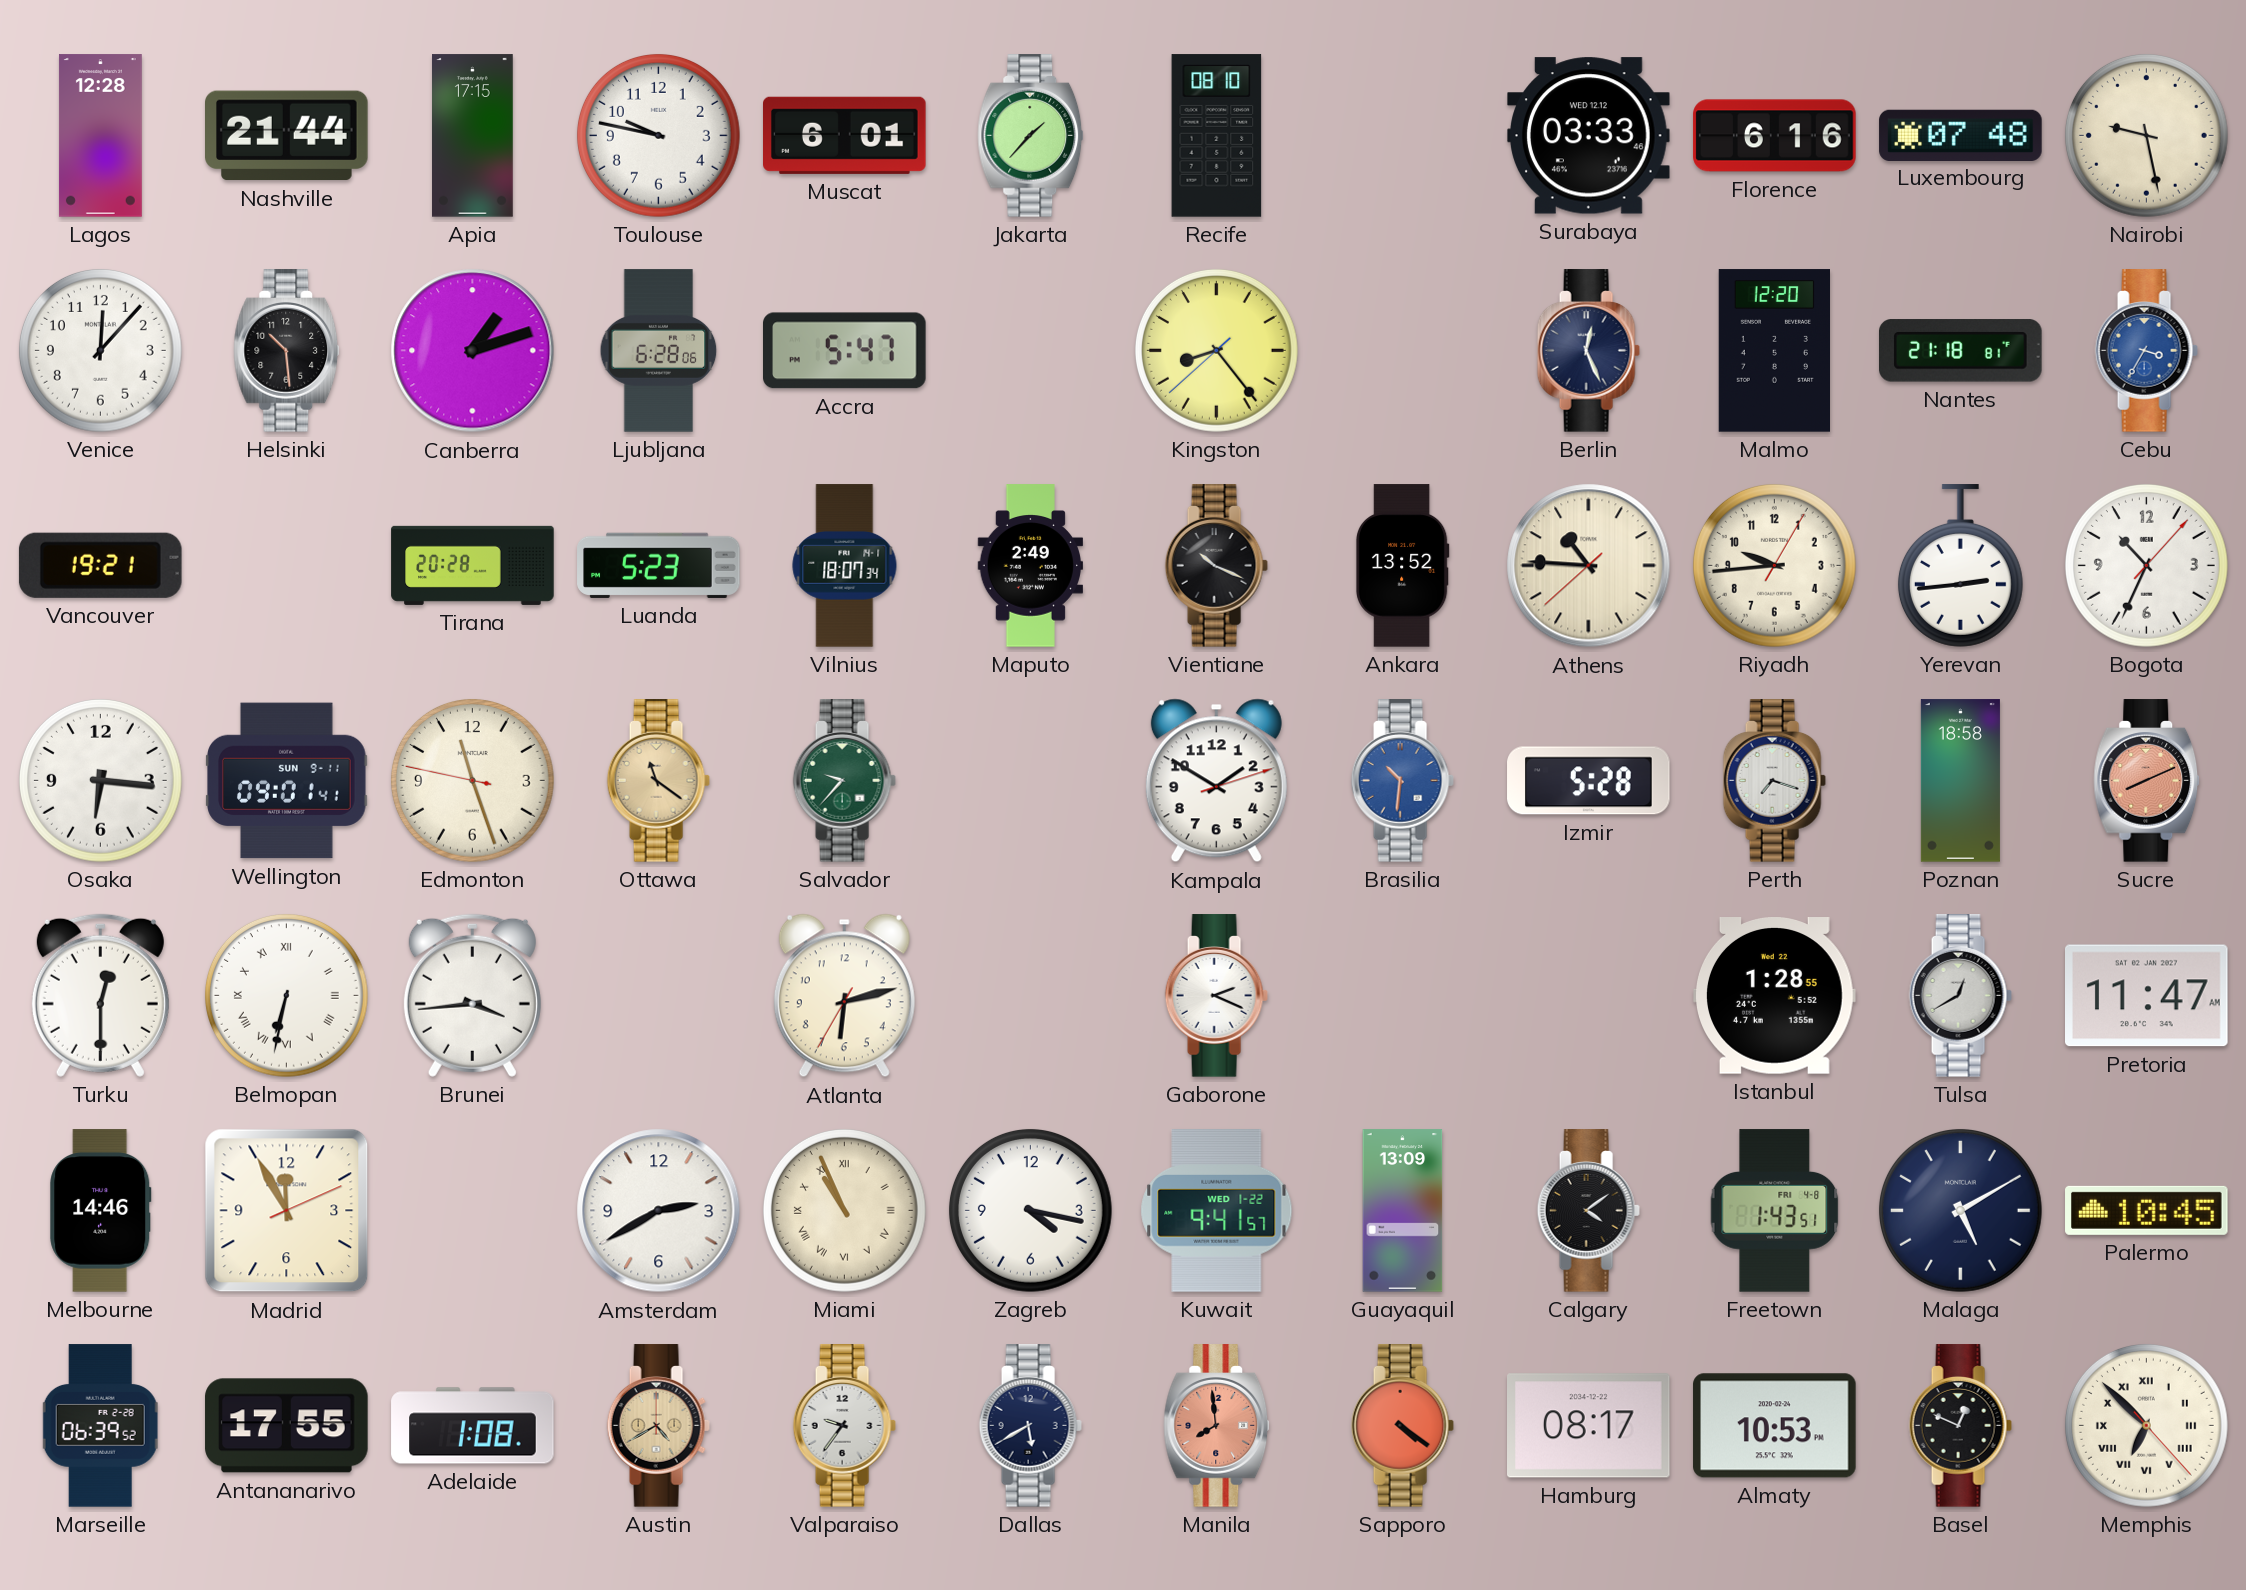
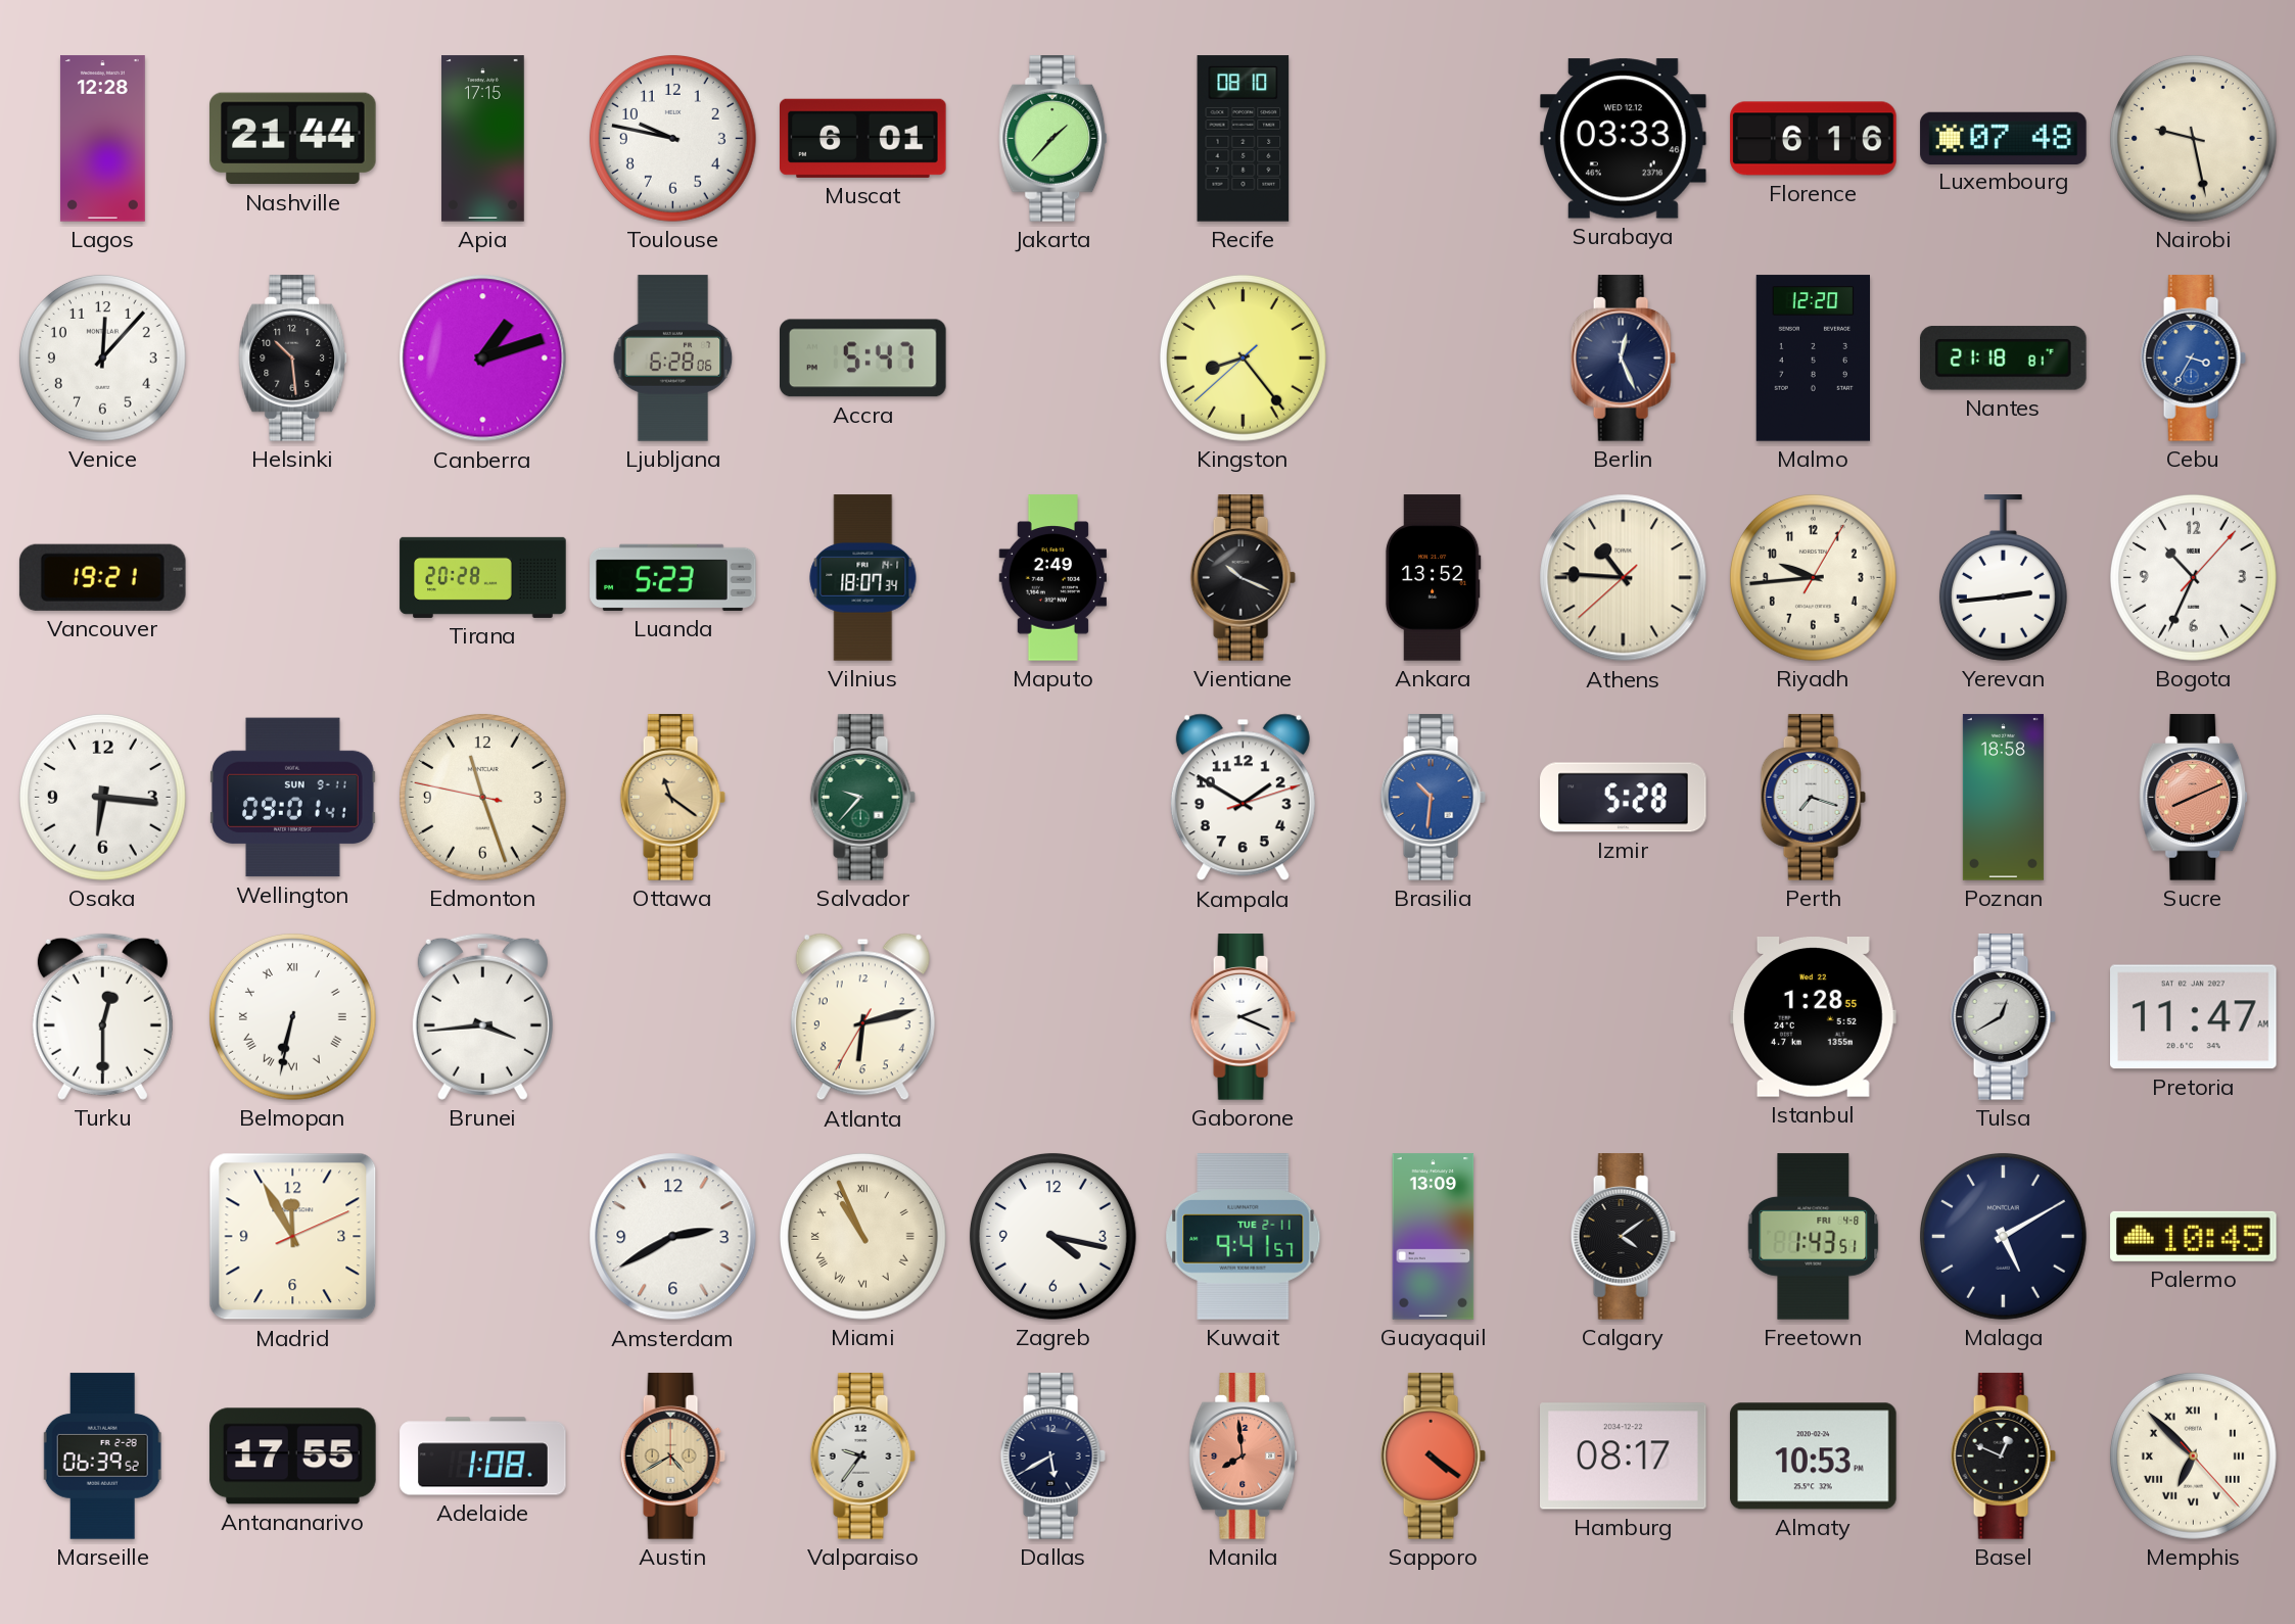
Melbourne: 14:46 -> none
Kuwait date: WED 1-22 -> TUE 2-11
